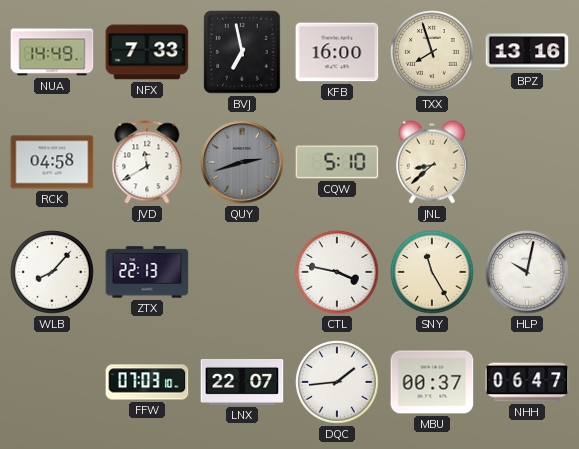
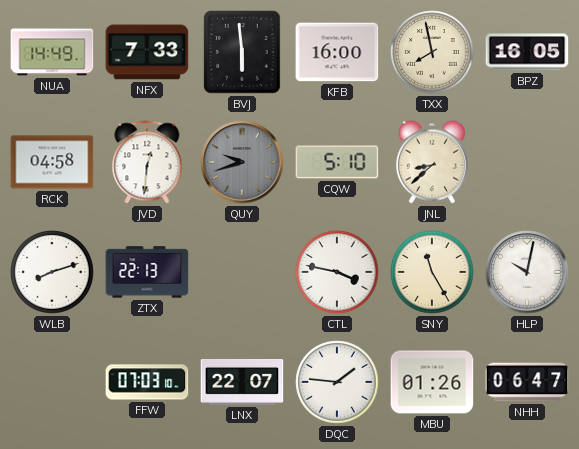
BVJ: 6:58 -> 5:59
TXX: 7:57 -> 7:58
BPZ: 13:16 -> 16:05
JVD: 11:40 -> 12:31
QUY: 2:42 -> 9:42
WLB: 8:07 -> 8:12
DQC: 1:44 -> 1:46
MBU: 00:37 -> 01:26
